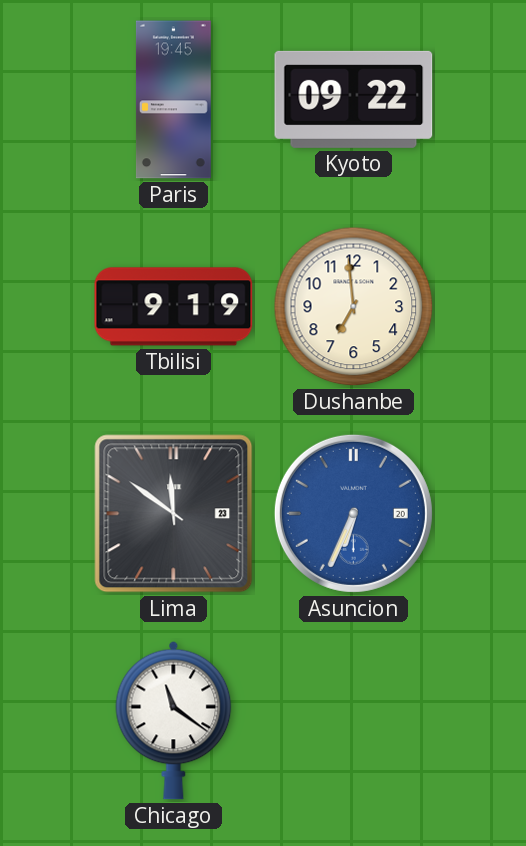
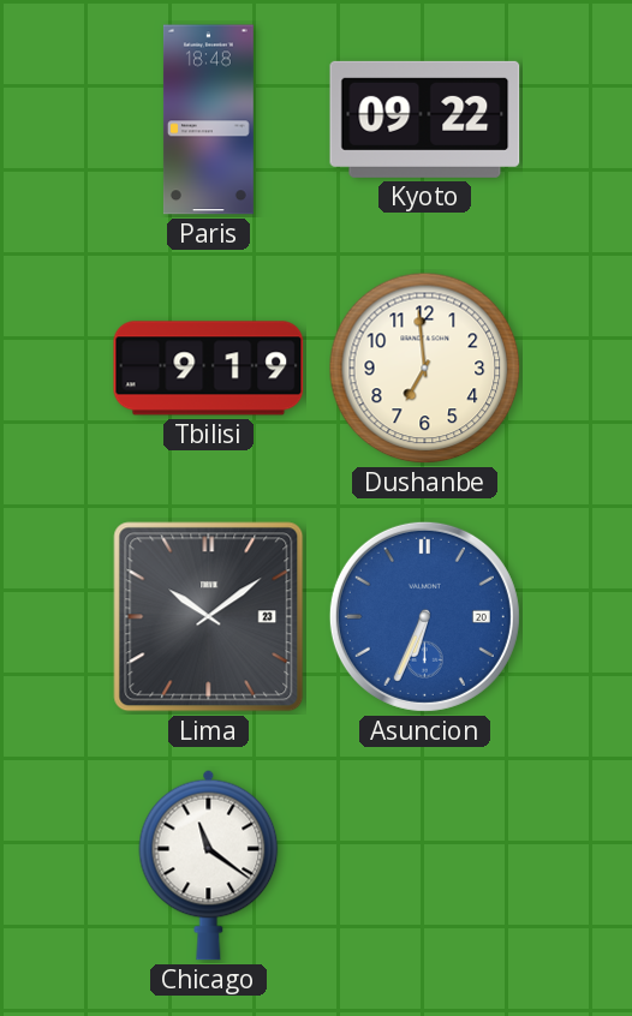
Paris: 19:45 -> 18:48
Lima: 11:51 -> 10:09
